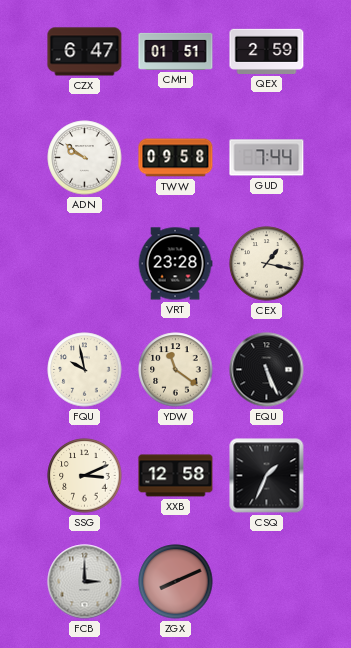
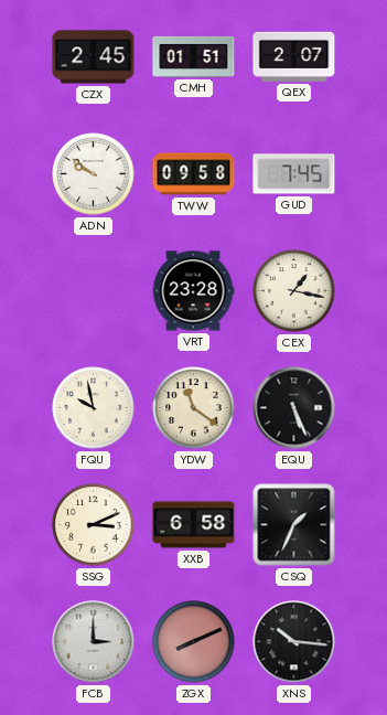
CZX: 6:47 -> 2:45
QEX: 2:59 -> 2:07
GUD: 7:44 -> 7:45
XXB: 12:58 -> 6:58
XNS: none -> 10:16
